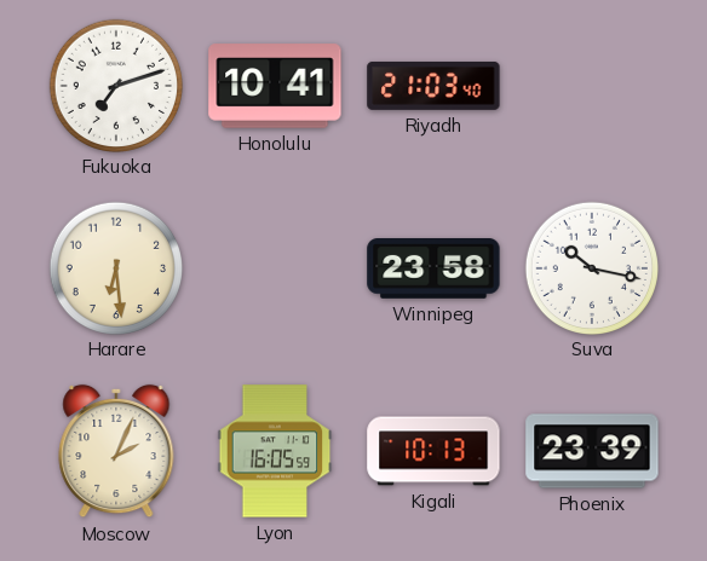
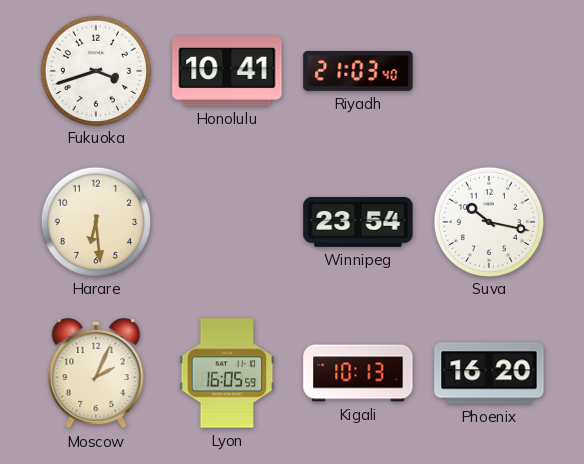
Fukuoka: 7:12 -> 3:42
Winnipeg: 23:58 -> 23:54
Phoenix: 23:39 -> 16:20
